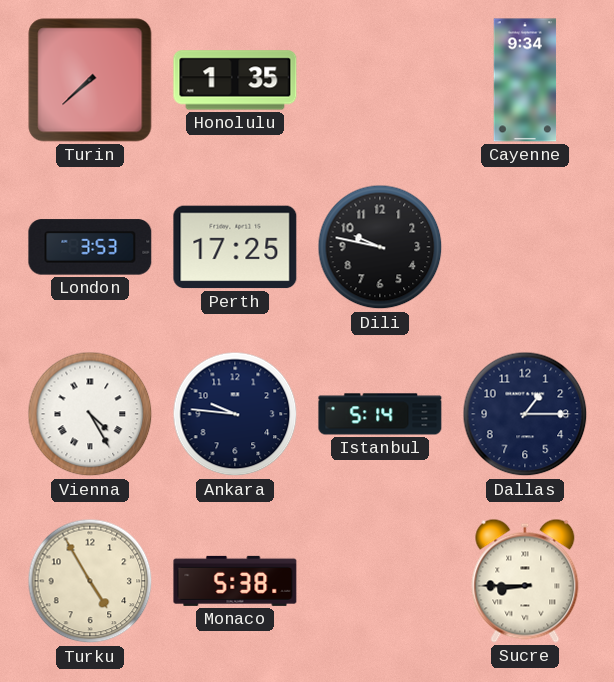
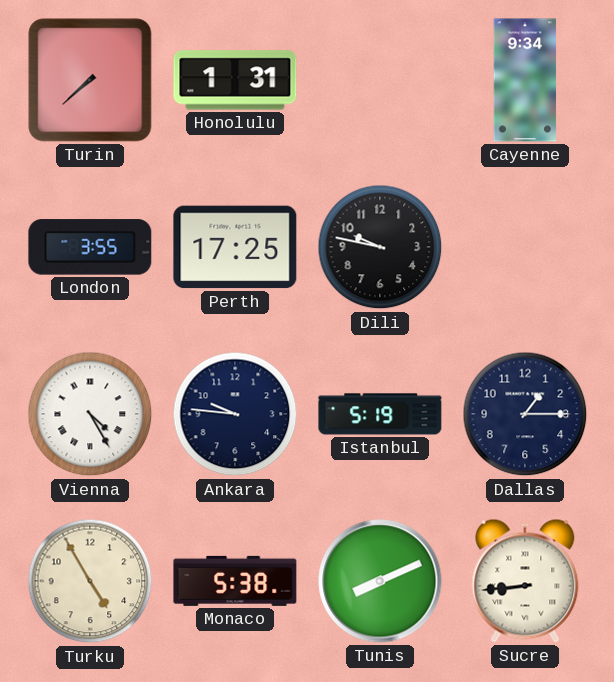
Honolulu: 1:35 -> 1:31
London: 3:53 -> 3:55
Istanbul: 5:14 -> 5:19
Tunis: none -> 8:11
Sucre: 8:45 -> 8:44
